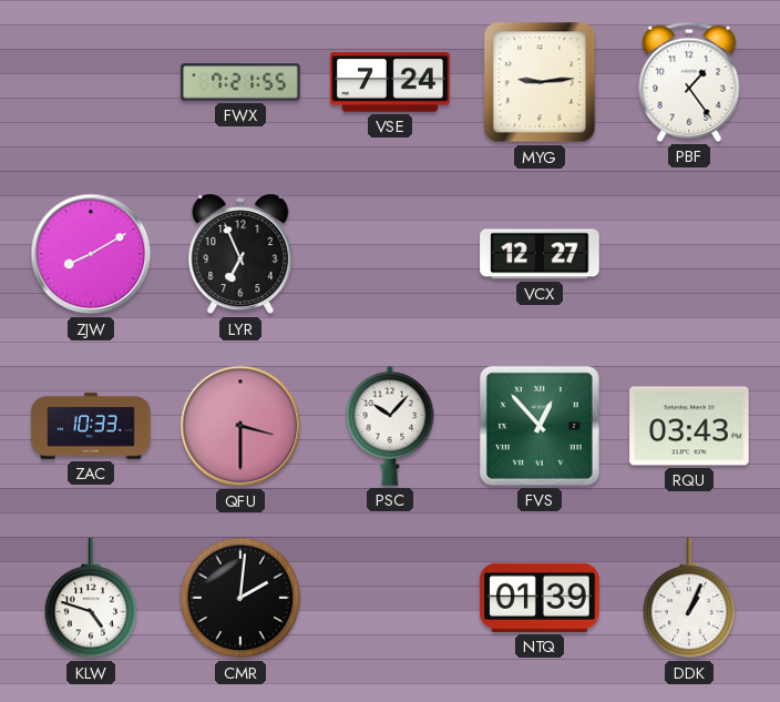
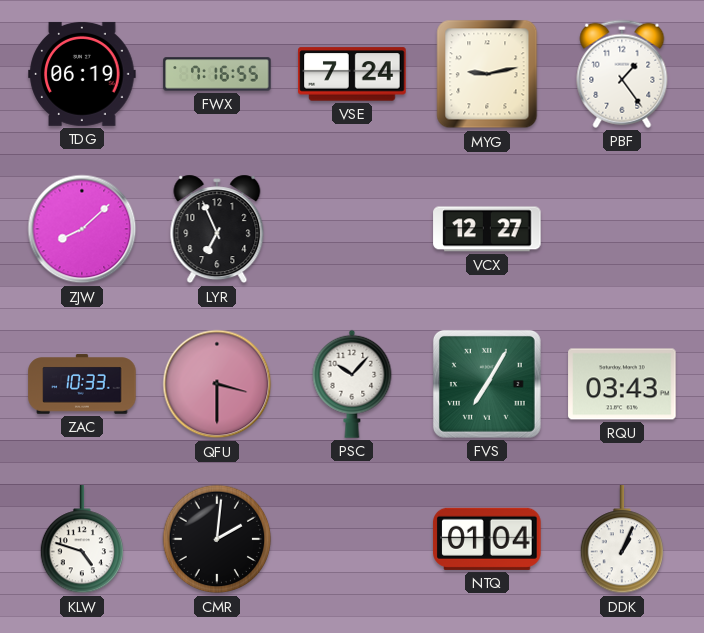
TDG: none -> 06:19
FWX: 7:21 -> 7:16
MYG: 9:14 -> 9:13
ZJW: 8:10 -> 8:08
FVS: 12:53 -> 7:05
NTQ: 01:39 -> 01:04
